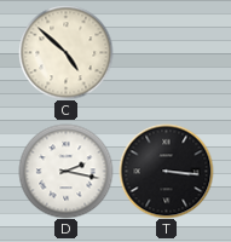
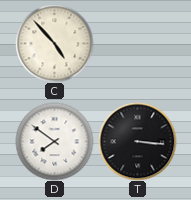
C: 4:52 -> 4:53
D: 2:17 -> 7:51
